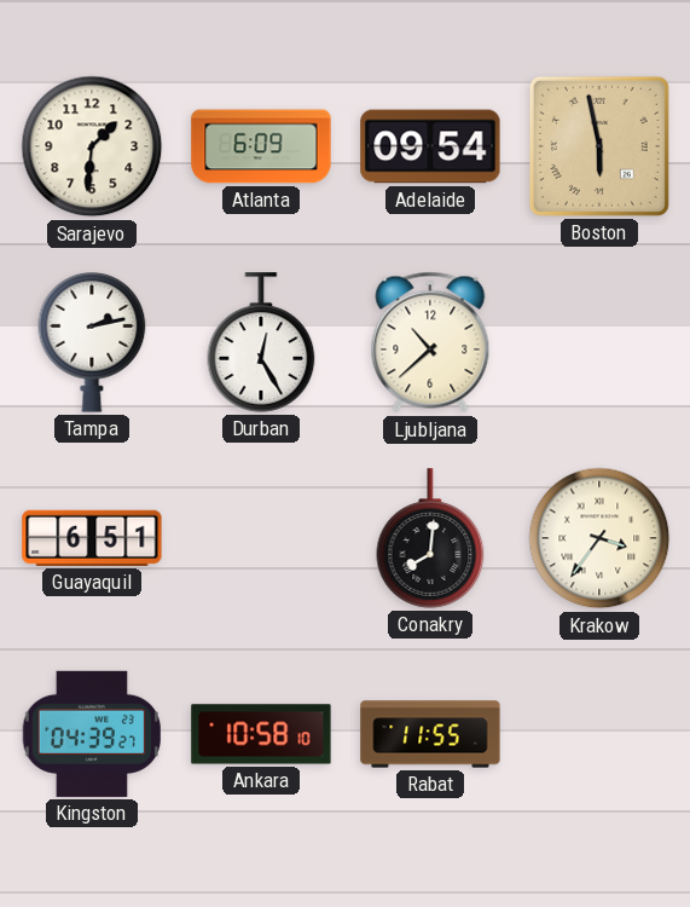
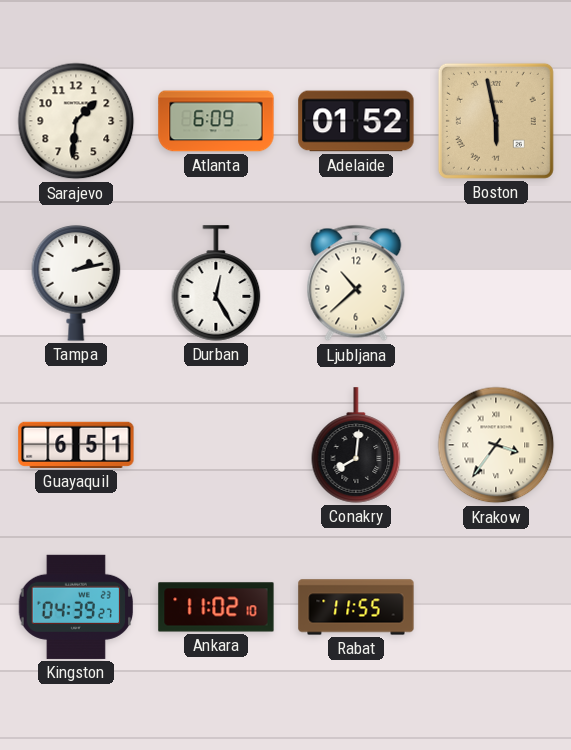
Adelaide: 09:54 -> 01:52
Ankara: 10:58 -> 11:02
